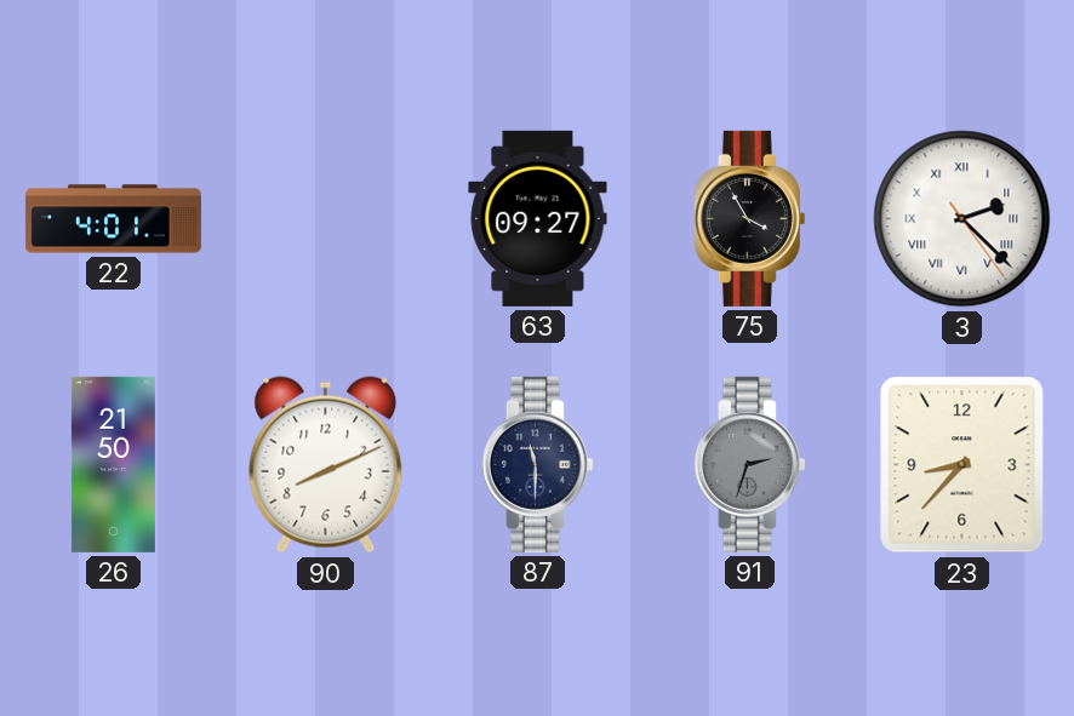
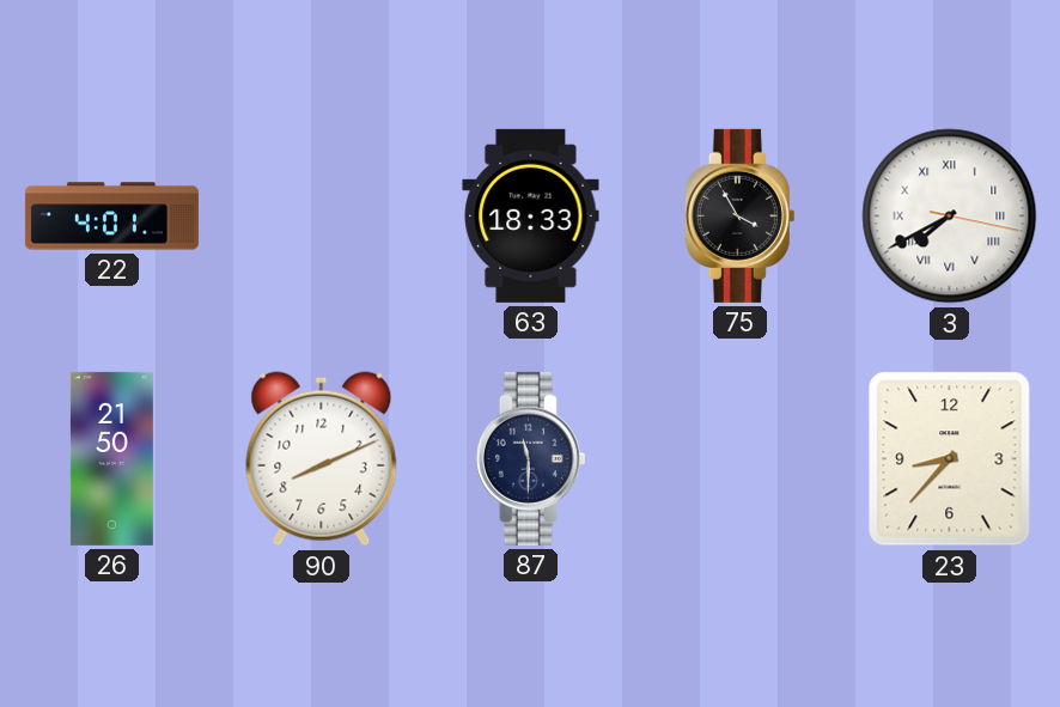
63: 09:27 -> 18:33
3: 2:22 -> 7:40
91: 2:33 -> none
